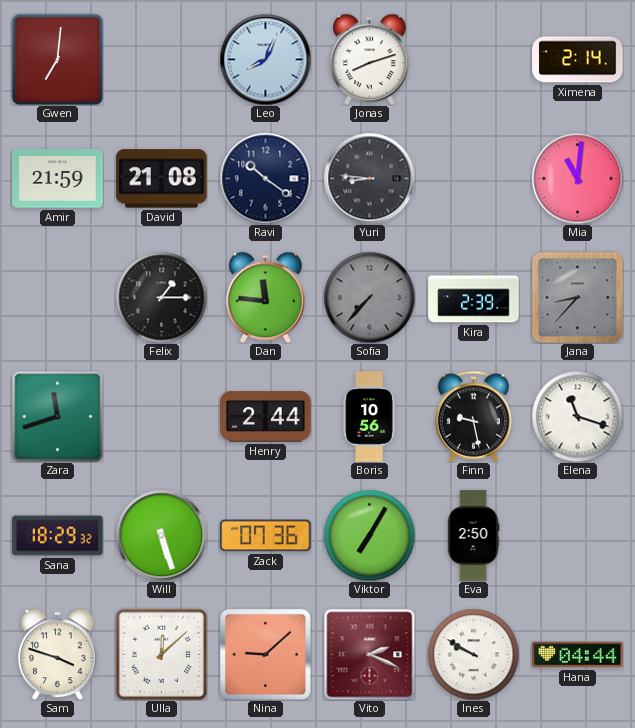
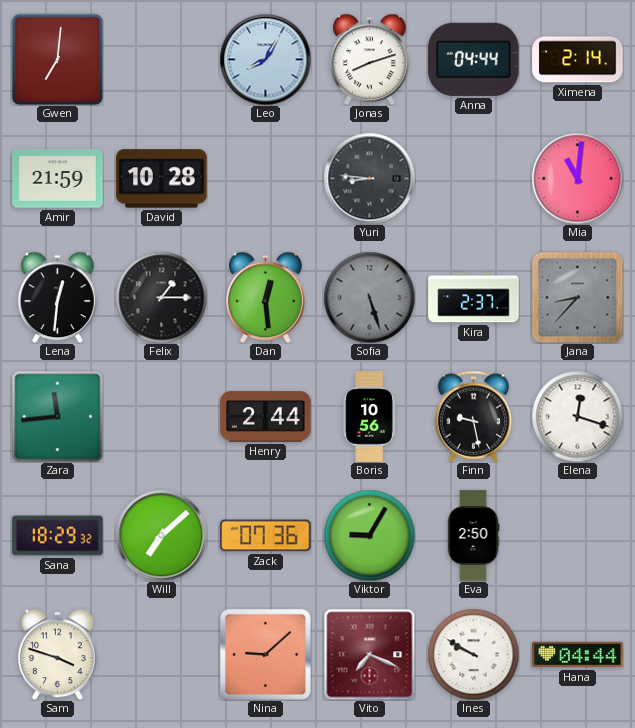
Leo: 8:04 -> 8:05
Anna: none -> 04:44
David: 21:08 -> 10:28
Ravi: 10:21 -> none
Lena: none -> 12:31
Dan: 11:46 -> 12:29
Sofia: 7:37 -> 5:27
Kira: 2:39 -> 2:37
Zara: 11:42 -> 11:44
Elena: 11:18 -> 12:18
Will: 5:27 -> 7:08
Viktor: 7:05 -> 9:05
Ulla: 12:08 -> none
Vito: 2:19 -> 7:19
